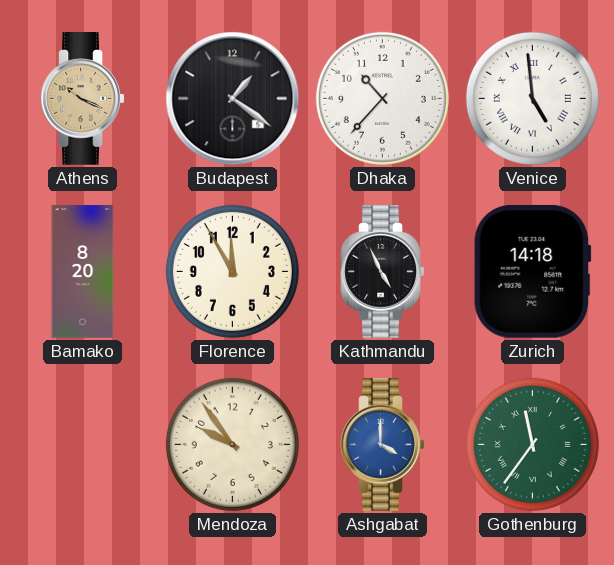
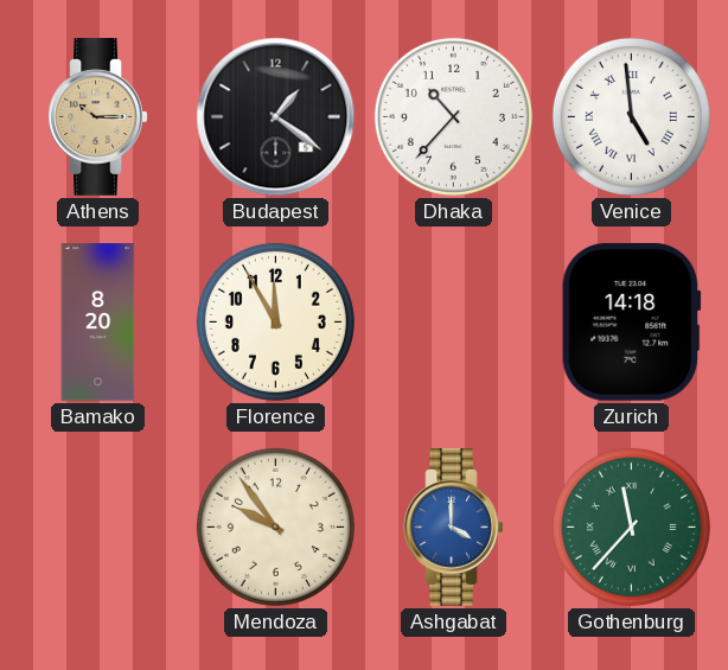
Athens: 10:19 -> 10:15
Kathmandu: 4:56 -> none
Gothenburg: 11:36 -> 11:37
